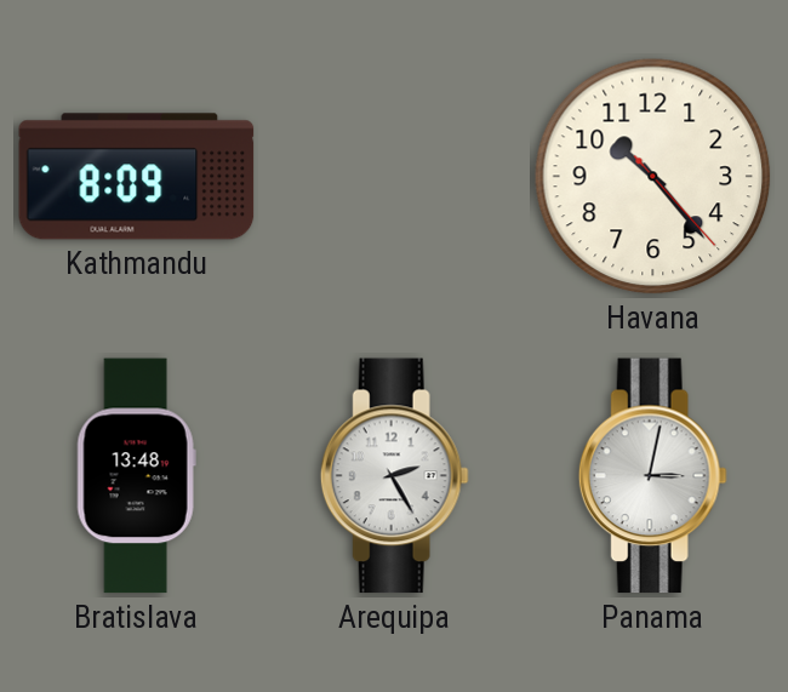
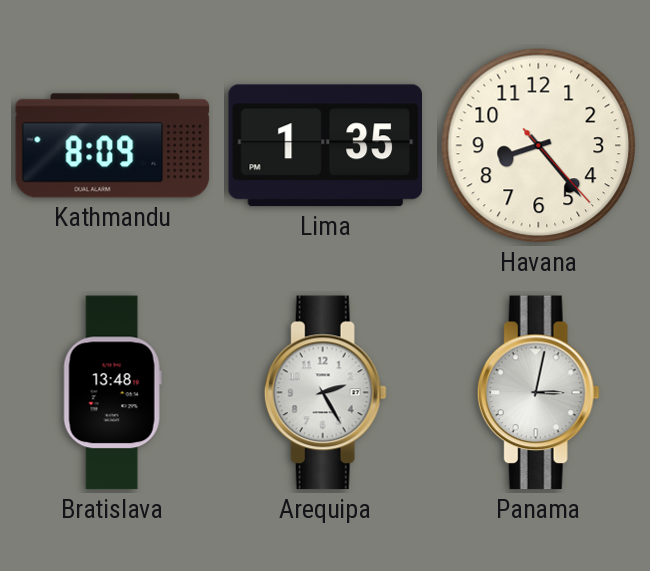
Lima: none -> 1:35
Havana: 10:23 -> 8:23
